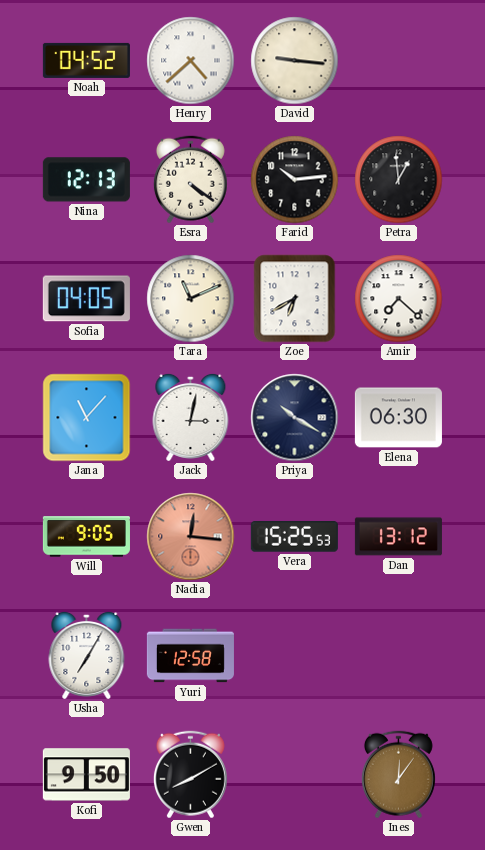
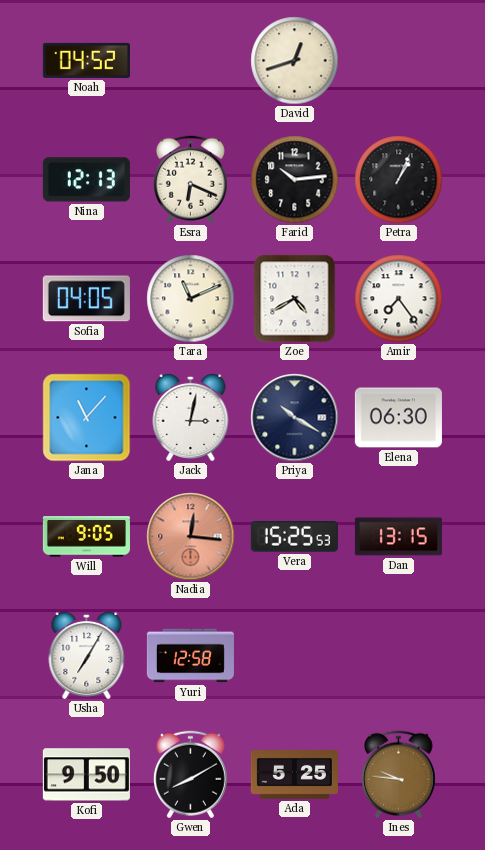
Henry: 4:38 -> none
David: 9:16 -> 12:42
Esra: 4:21 -> 6:19
Petra: 12:59 -> 1:04
Zoe: 6:40 -> 4:40
Amir: 7:22 -> 7:24
Dan: 13:12 -> 13:15
Ada: none -> 5:25
Ines: 12:06 -> 9:46
